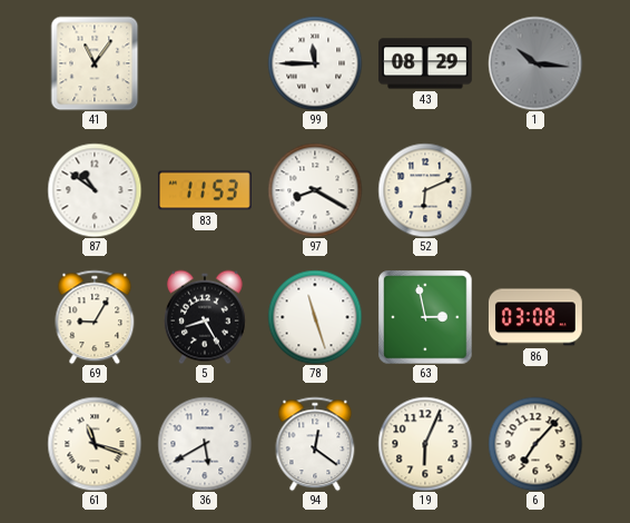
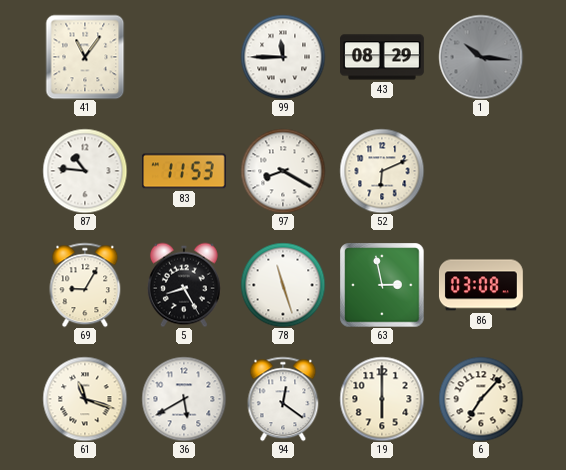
87: 10:51 -> 10:46
19: 6:04 -> 6:00
